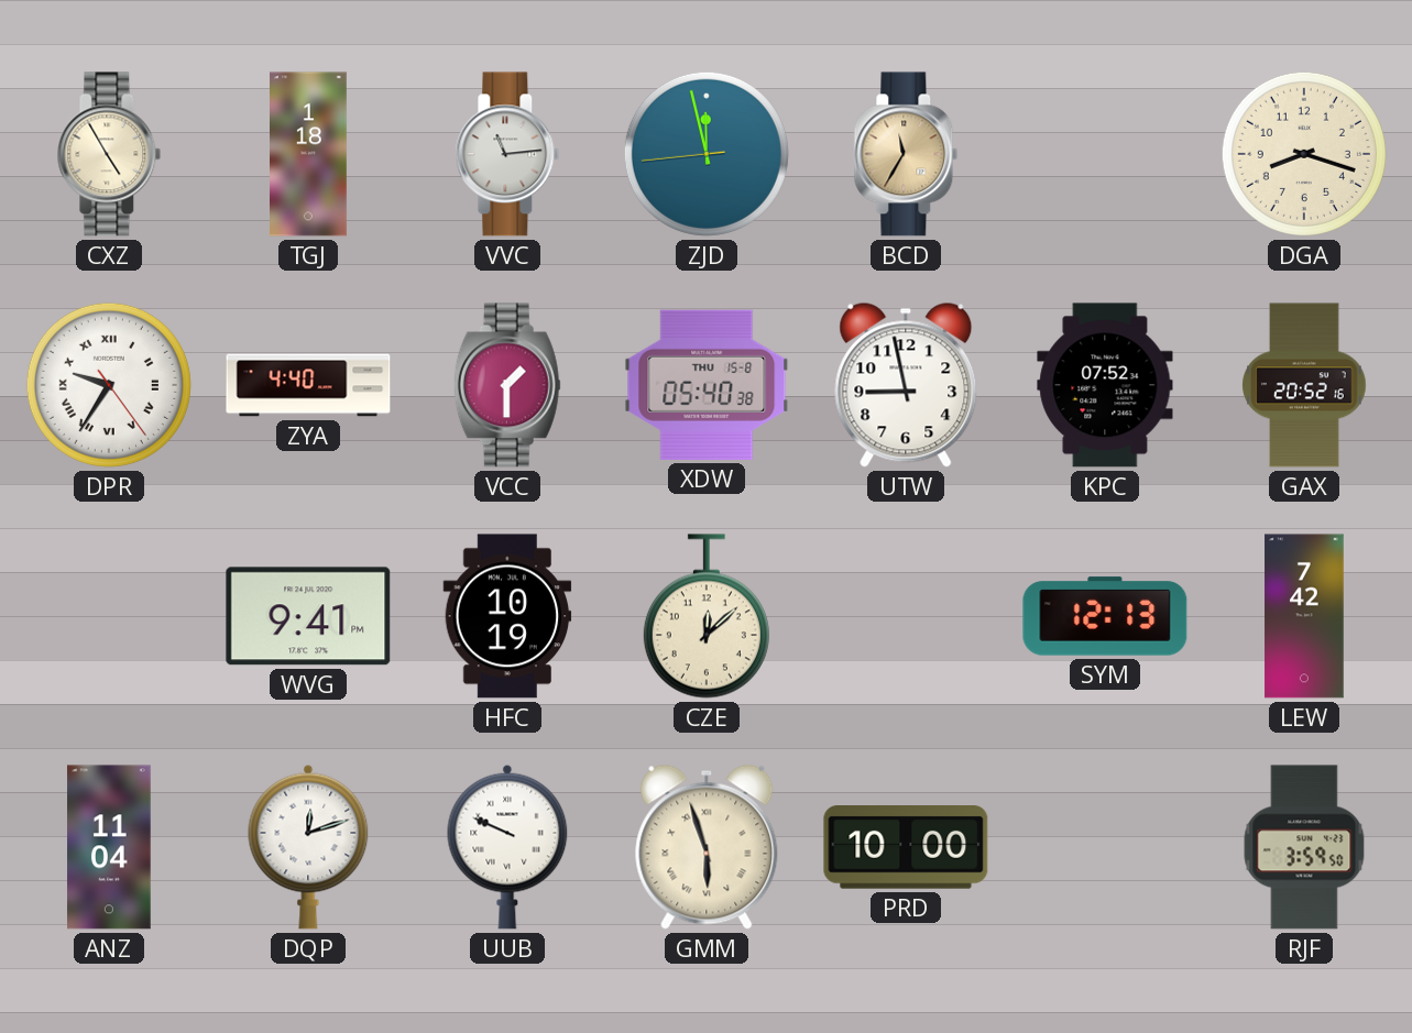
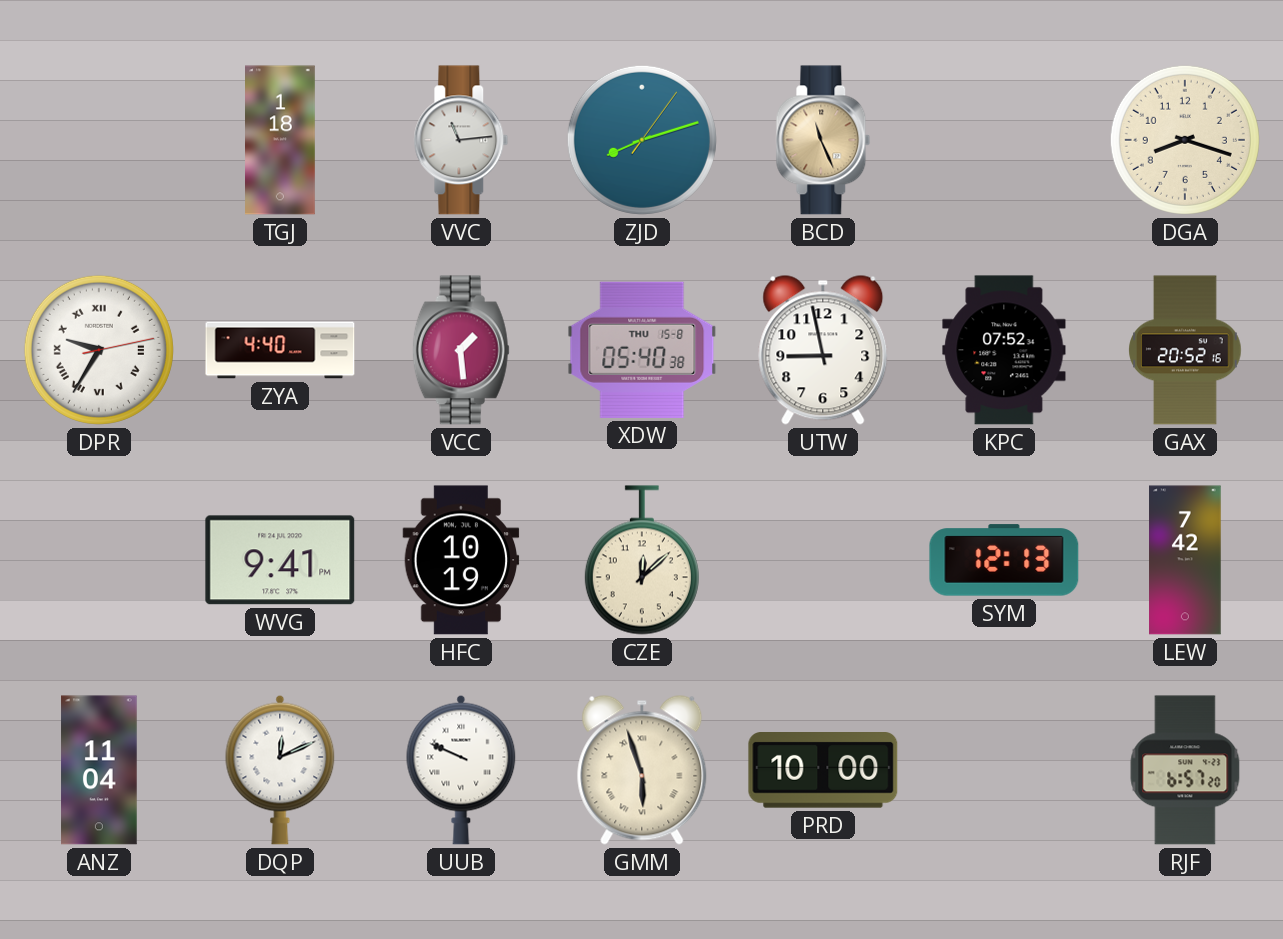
CXZ: 4:55 -> none
ZJD: 11:57 -> 8:12
BCD: 11:35 -> 11:26
DPR: 9:35:24 -> 9:35:13
VCC: 1:30 -> 1:29
DQP: 12:12 -> 12:11
RJF: 3:59 -> 6:57
